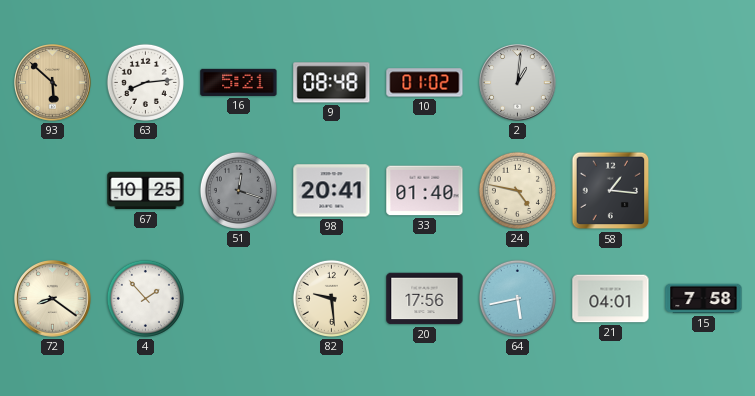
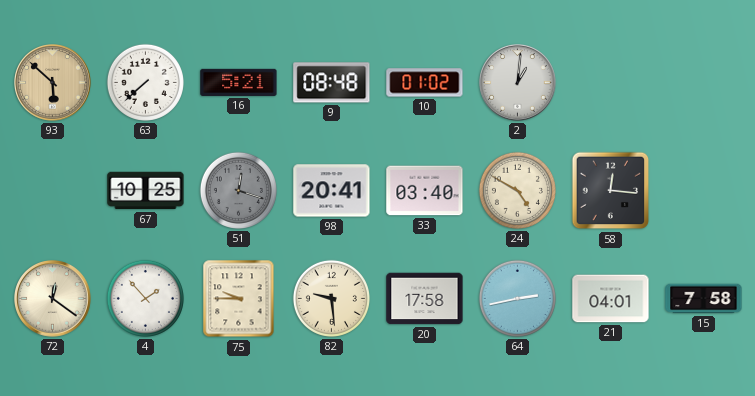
63: 8:14 -> 7:38
33: 01:40 -> 03:40
24: 4:47 -> 4:50
58: 1:16 -> 12:16
72: 8:21 -> 12:21
75: none -> 9:45
20: 17:56 -> 17:58
64: 5:43 -> 2:43
